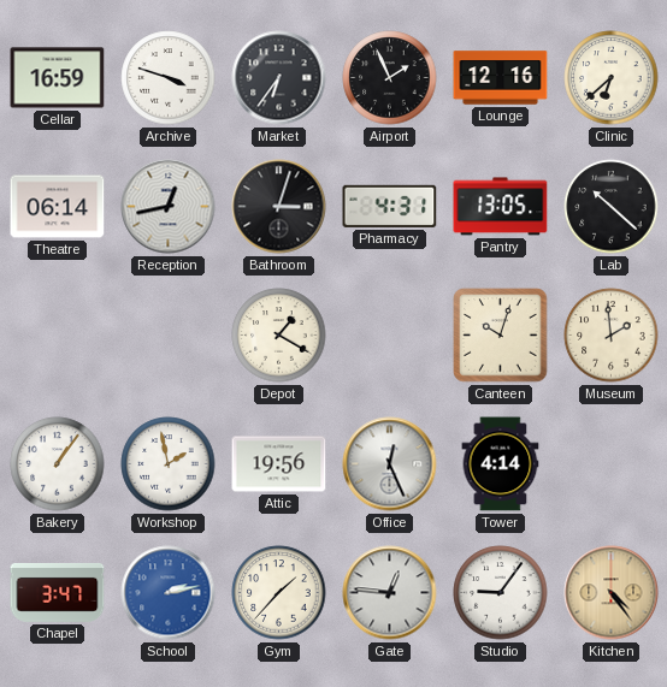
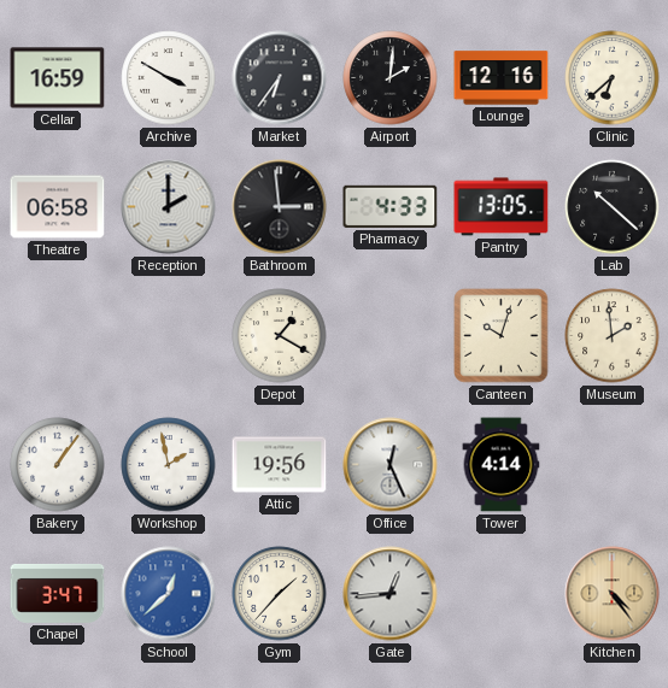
Archive: 3:48 -> 3:50
Airport: 1:56 -> 2:01
Theatre: 06:14 -> 06:58
Reception: 12:43 -> 2:00
Bathroom: 3:03 -> 2:59
Pharmacy: 4:31 -> 4:33
School: 2:13 -> 12:38
Gate: 12:46 -> 12:44
Studio: 9:06 -> none
